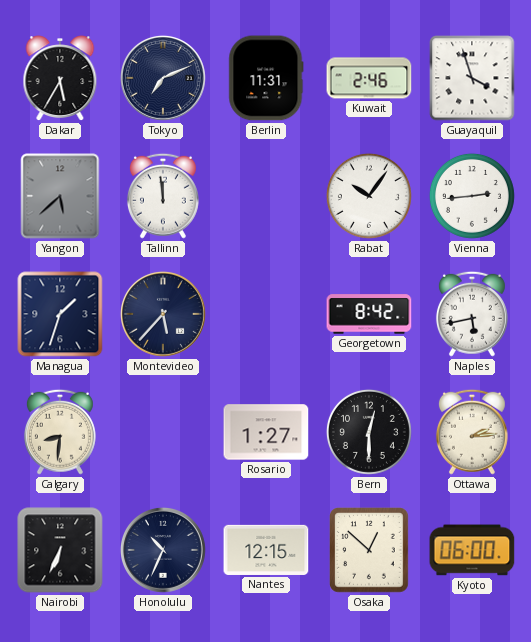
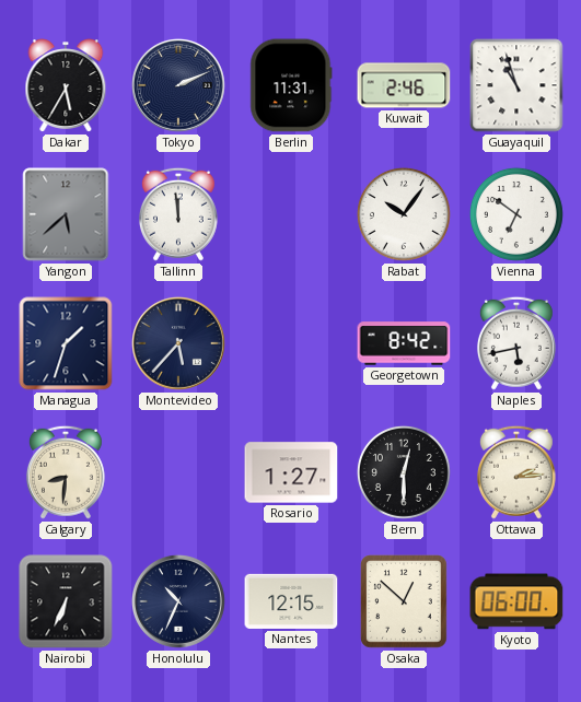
Tokyo: 7:11 -> 2:11
Guayaquil: 3:57 -> 10:57
Vienna: 2:44 -> 6:51
